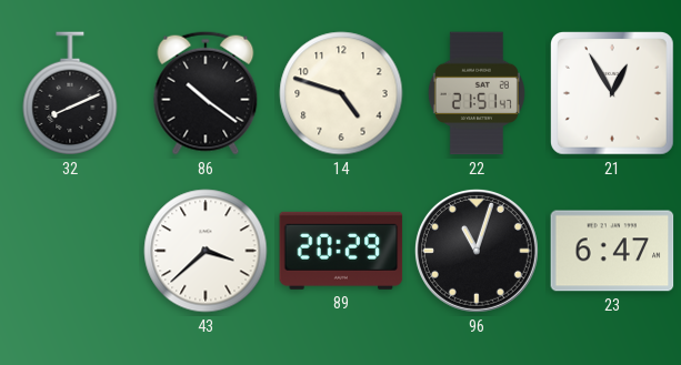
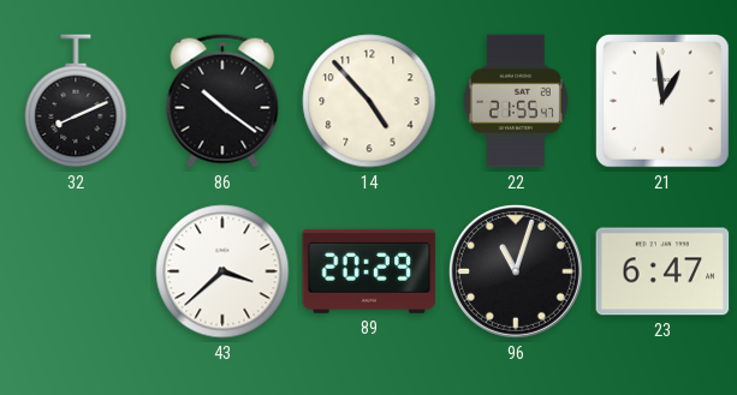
14: 4:48 -> 4:53
22: 21:51 -> 21:55
21: 12:55 -> 12:59
